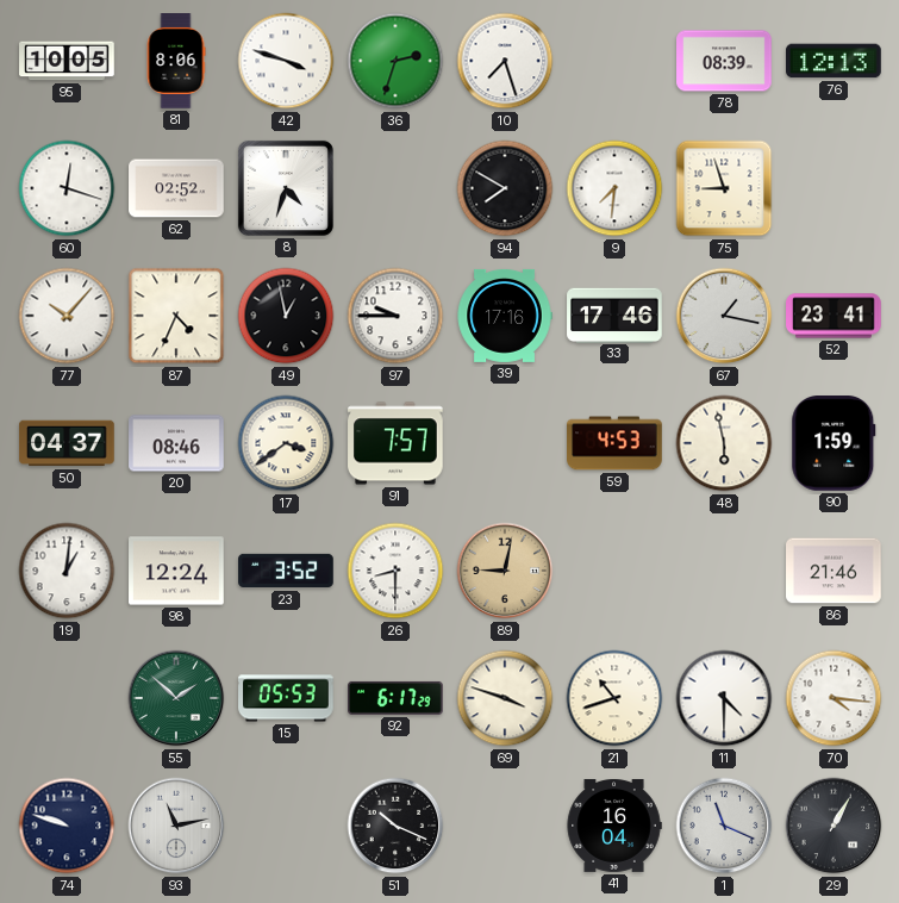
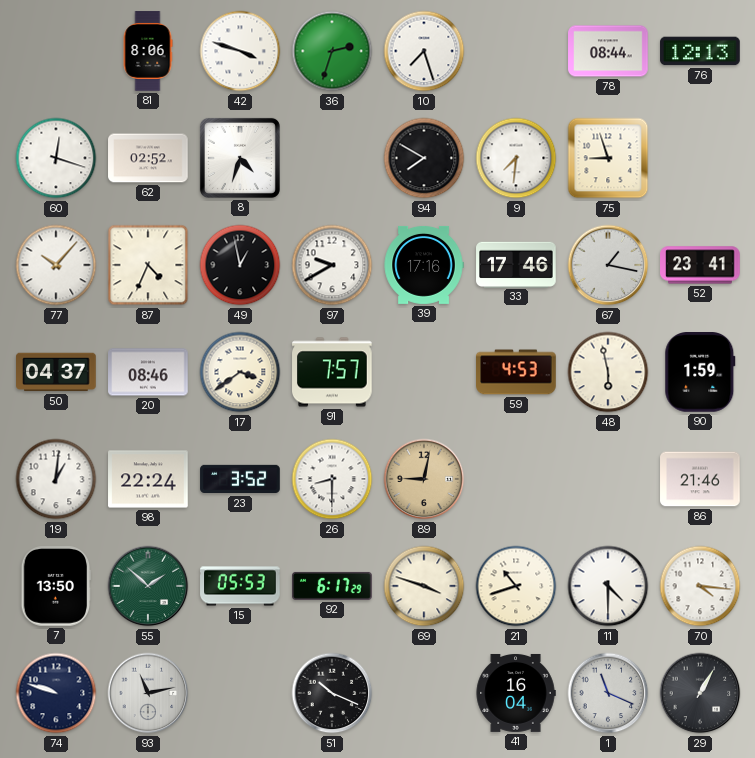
95: 10:05 -> none
78: 08:39 -> 08:44
97: 9:45 -> 9:40
98: 12:24 -> 22:24
7: none -> 13:50
